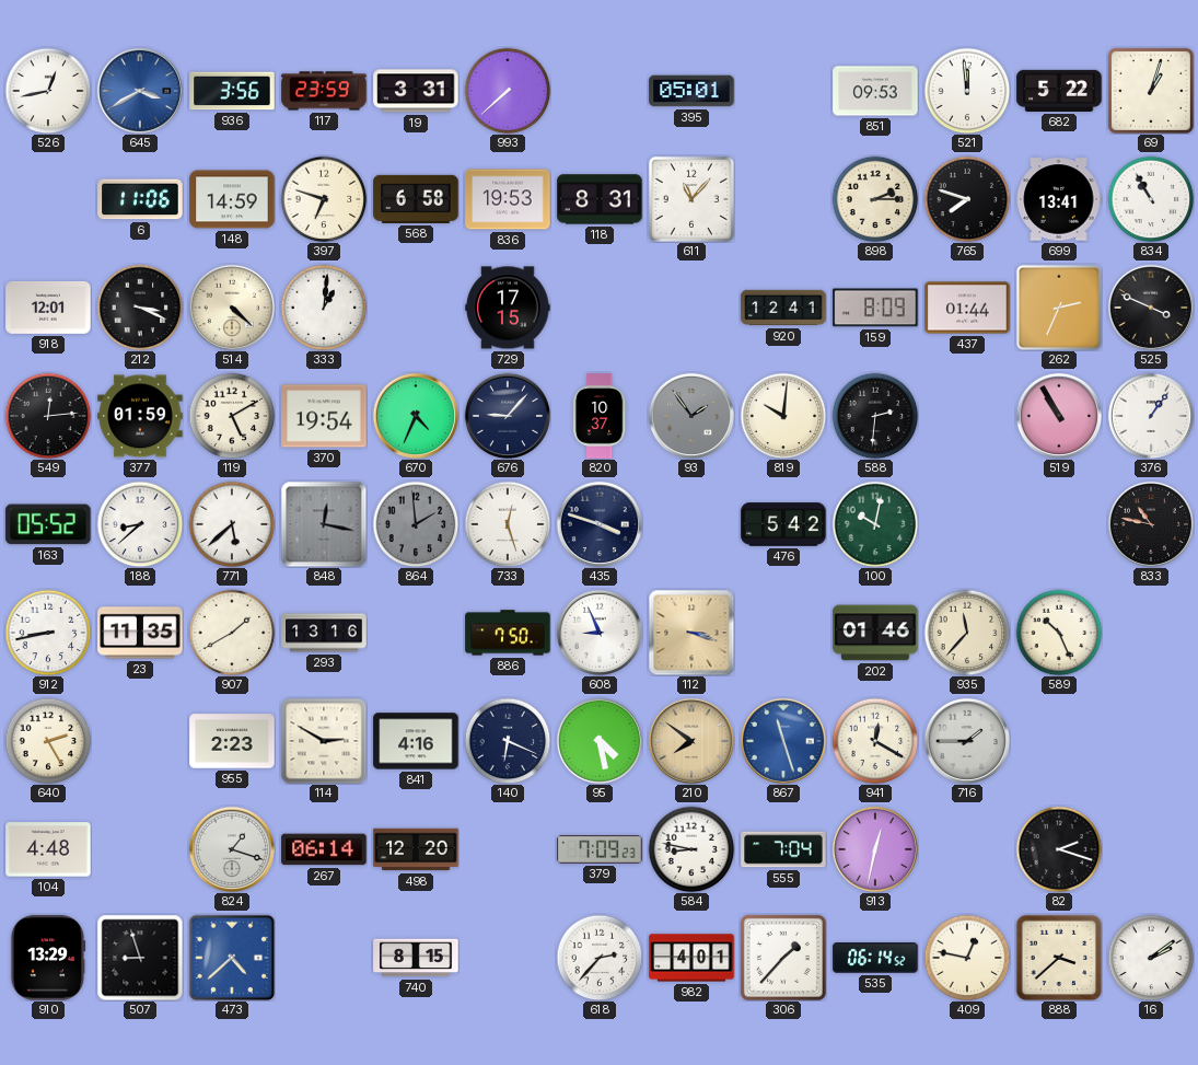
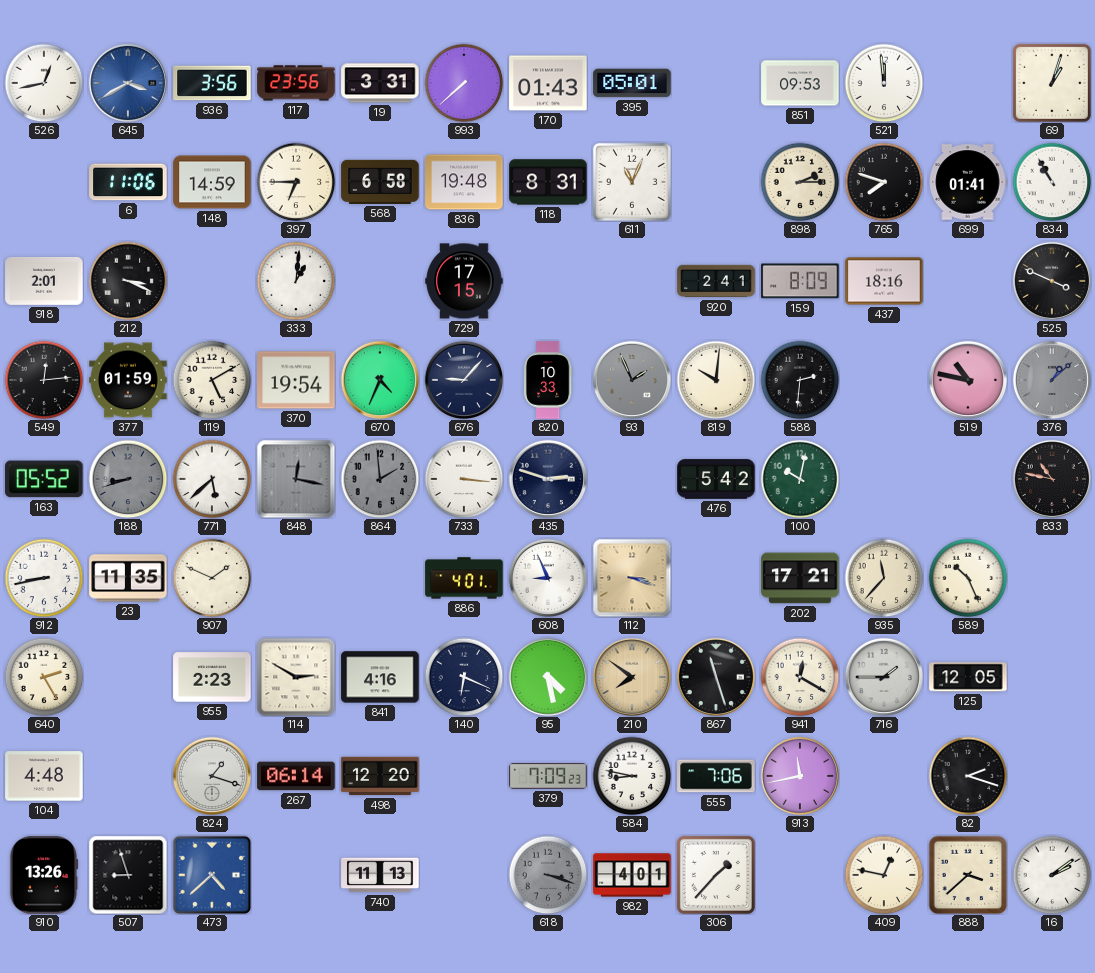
117: 23:59 -> 23:56
170: none -> 01:43
682: 5:22 -> none
397: 6:48 -> 6:45
836: 19:53 -> 19:48
611: 11:07 -> 11:04
699: 13:41 -> 01:41
918: 12:01 -> 2:01
514: 4:22 -> none
920: 12:41 -> 2:41
437: 01:44 -> 18:16
262: 2:34 -> none
820: 10:37 -> 10:33
93: 1:54 -> 1:56
519: 10:55 -> 10:47
376: 1:06 -> 1:08
376 dial: white -> grey
188: 8:38 -> 8:42
188 dial: white -> grey
733: 12:27 -> 3:16
435: 3:48 -> 2:48
907: 1:40 -> 1:49
293: 13:16 -> none
886: 7:50 -> 4:01
202: 01:46 -> 17:21
867 dial: blue -> black
125: none -> 12:05
555: 7:04 -> 7:06
913: 12:32 -> 11:43
910: 13:29 -> 13:26
740: 8:15 -> 11:13
618: 2:37 -> 3:18
618 dial: white -> grey
535: 06:14 -> none
